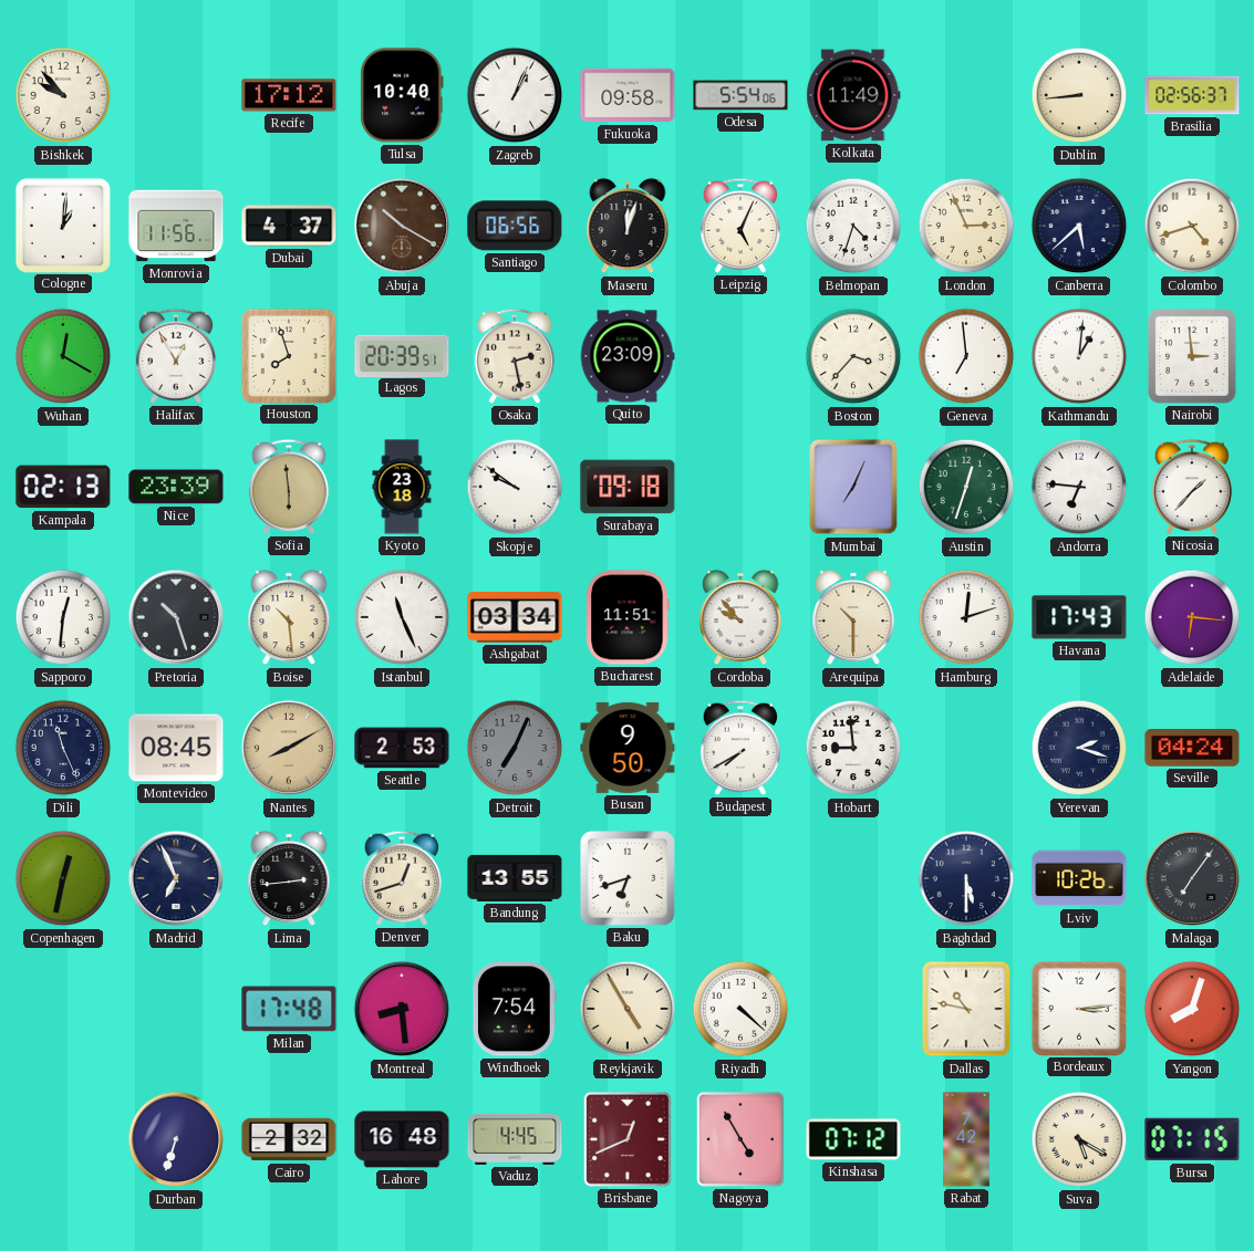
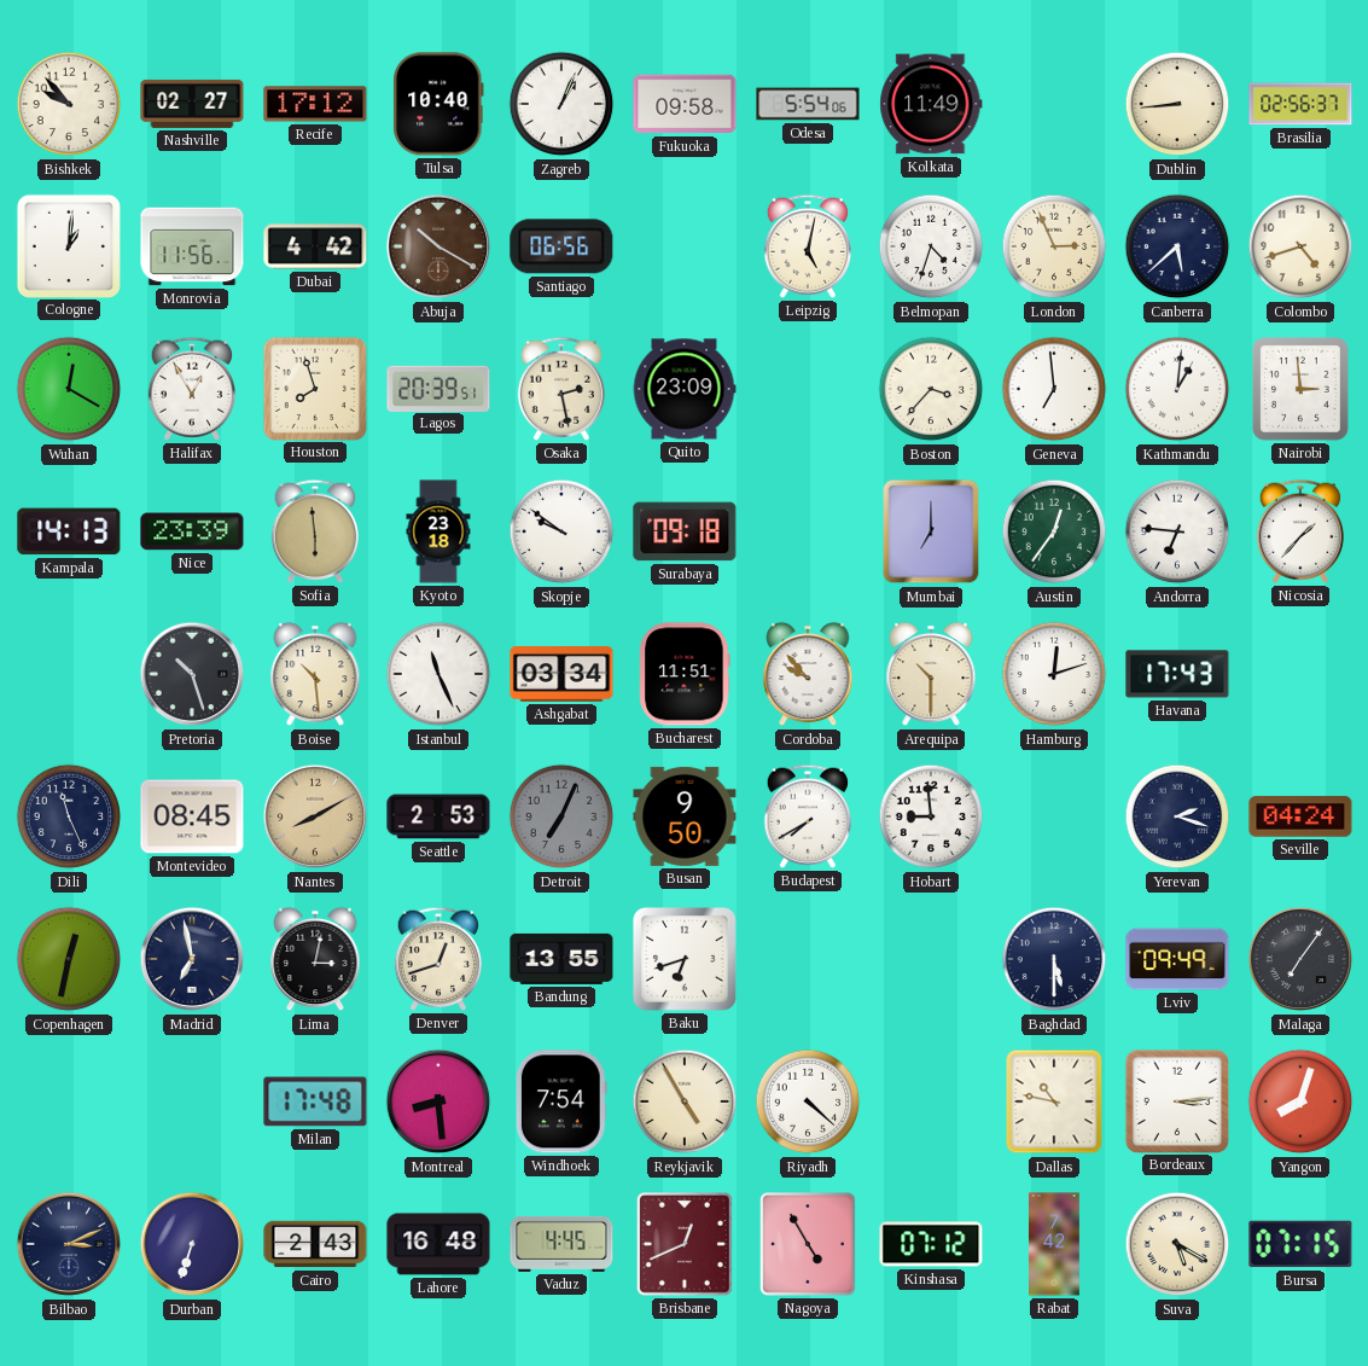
Nashville: none -> 02:27
Dubai: 4:37 -> 4:42
Maseru: 12:03 -> none
Leipzig: 5:04 -> 5:02
Kampala: 02:13 -> 14:13
Mumbai: 7:04 -> 7:00
Austin: 12:33 -> 12:36
Sapporo: 12:31 -> none
Adelaide: 6:16 -> none
Madrid: 6:56 -> 6:58
Lima: 2:44 -> 3:02
Lviv: 10:26 -> 09:49
Bilbao: none -> 3:11
Cairo: 2:32 -> 2:43
